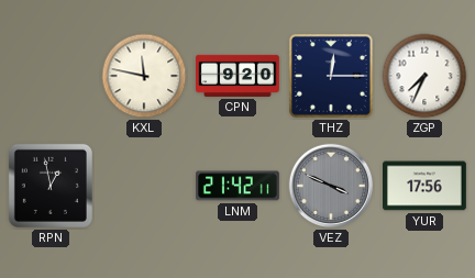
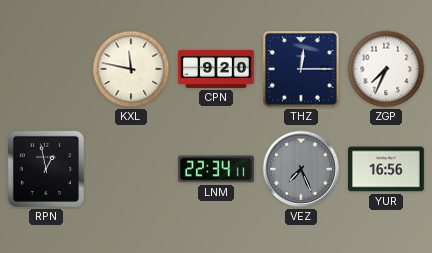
LNM: 21:42 -> 22:34
VEZ: 3:49 -> 7:26
YUR: 17:56 -> 16:56
